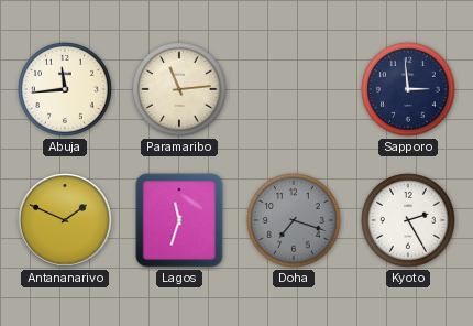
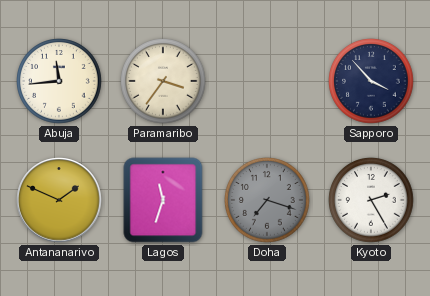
Paramaribo: 11:14 -> 3:36
Sapporo: 2:59 -> 3:53
